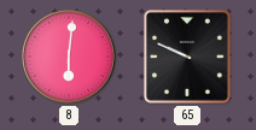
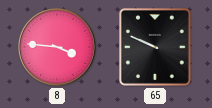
8: 6:01 -> 3:46
